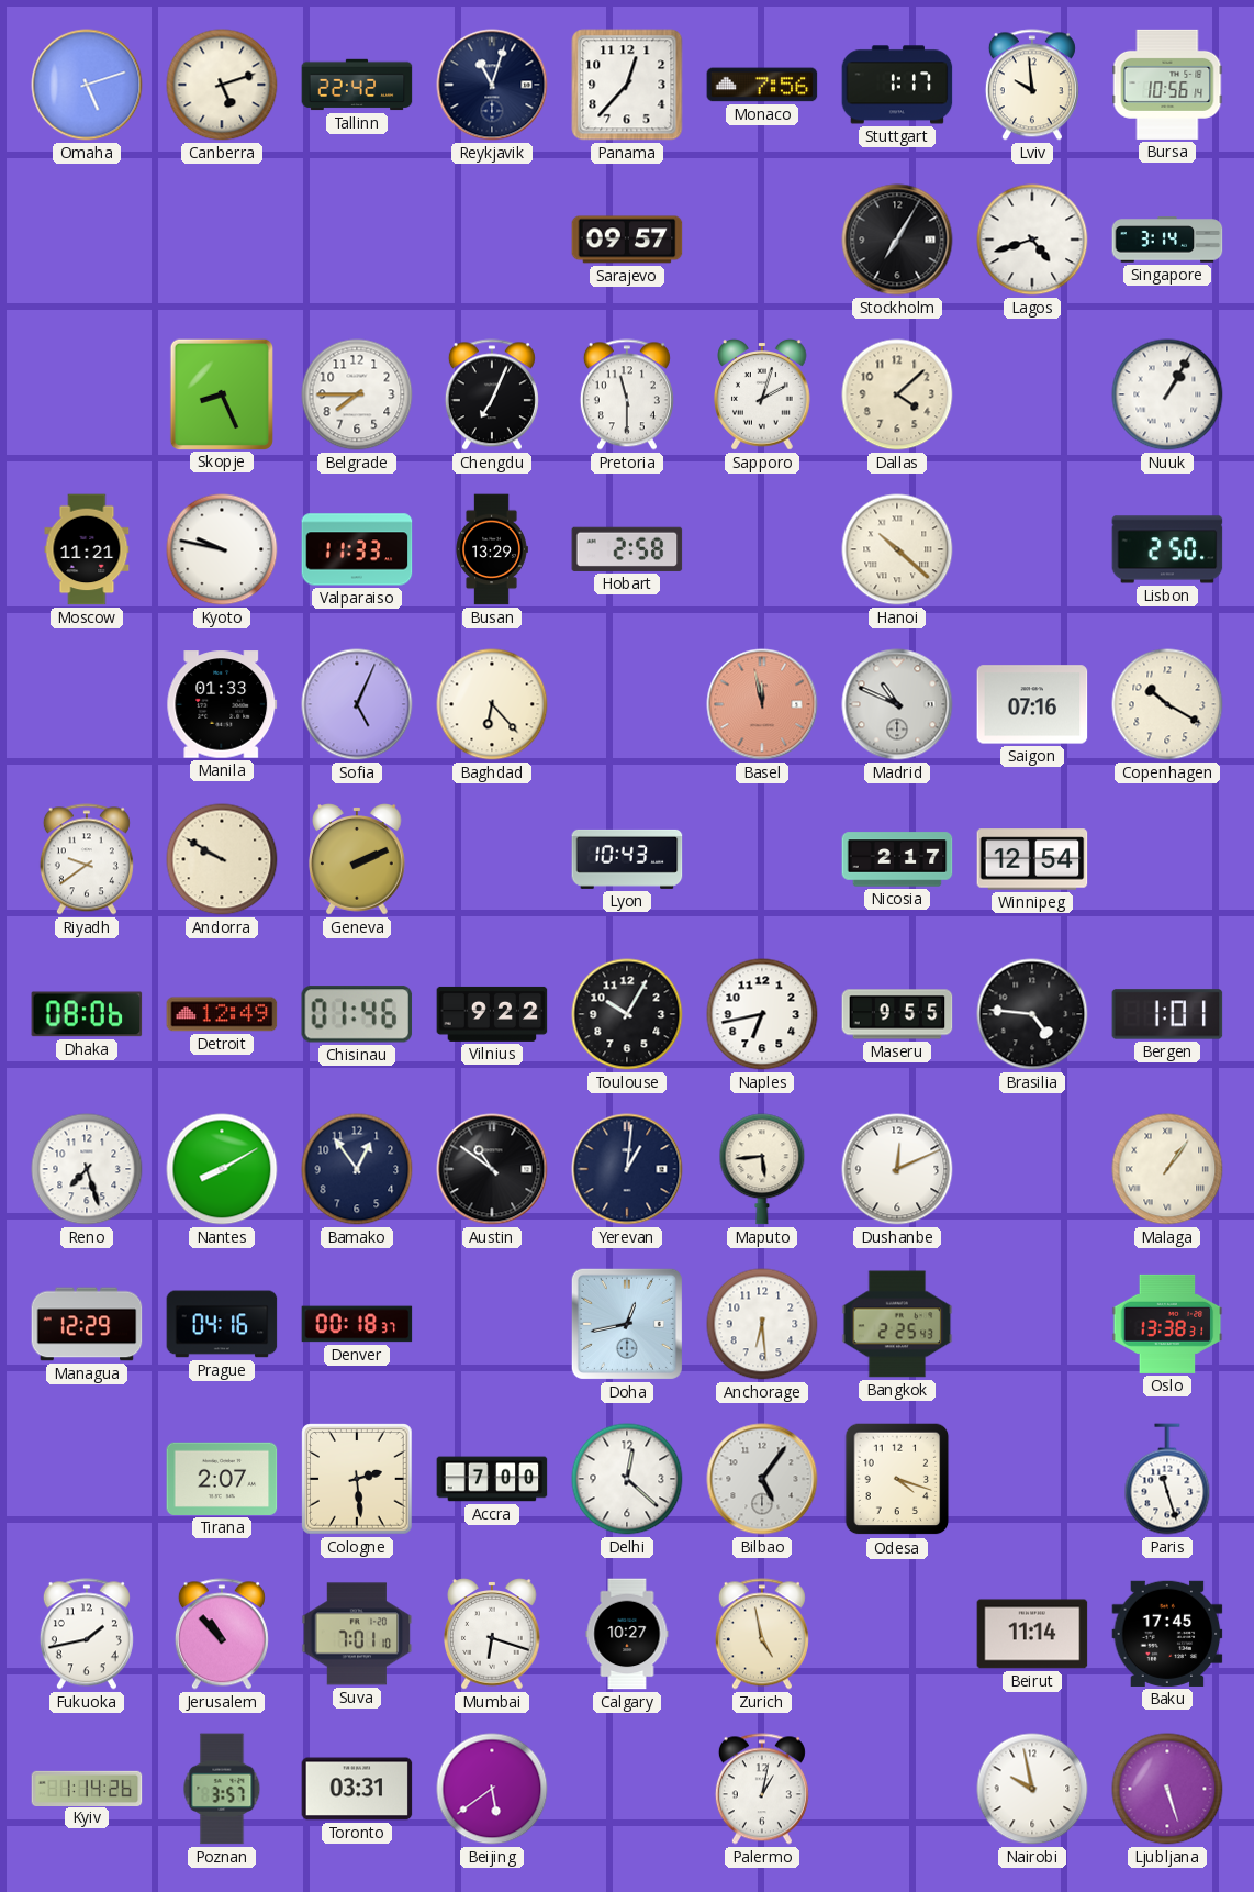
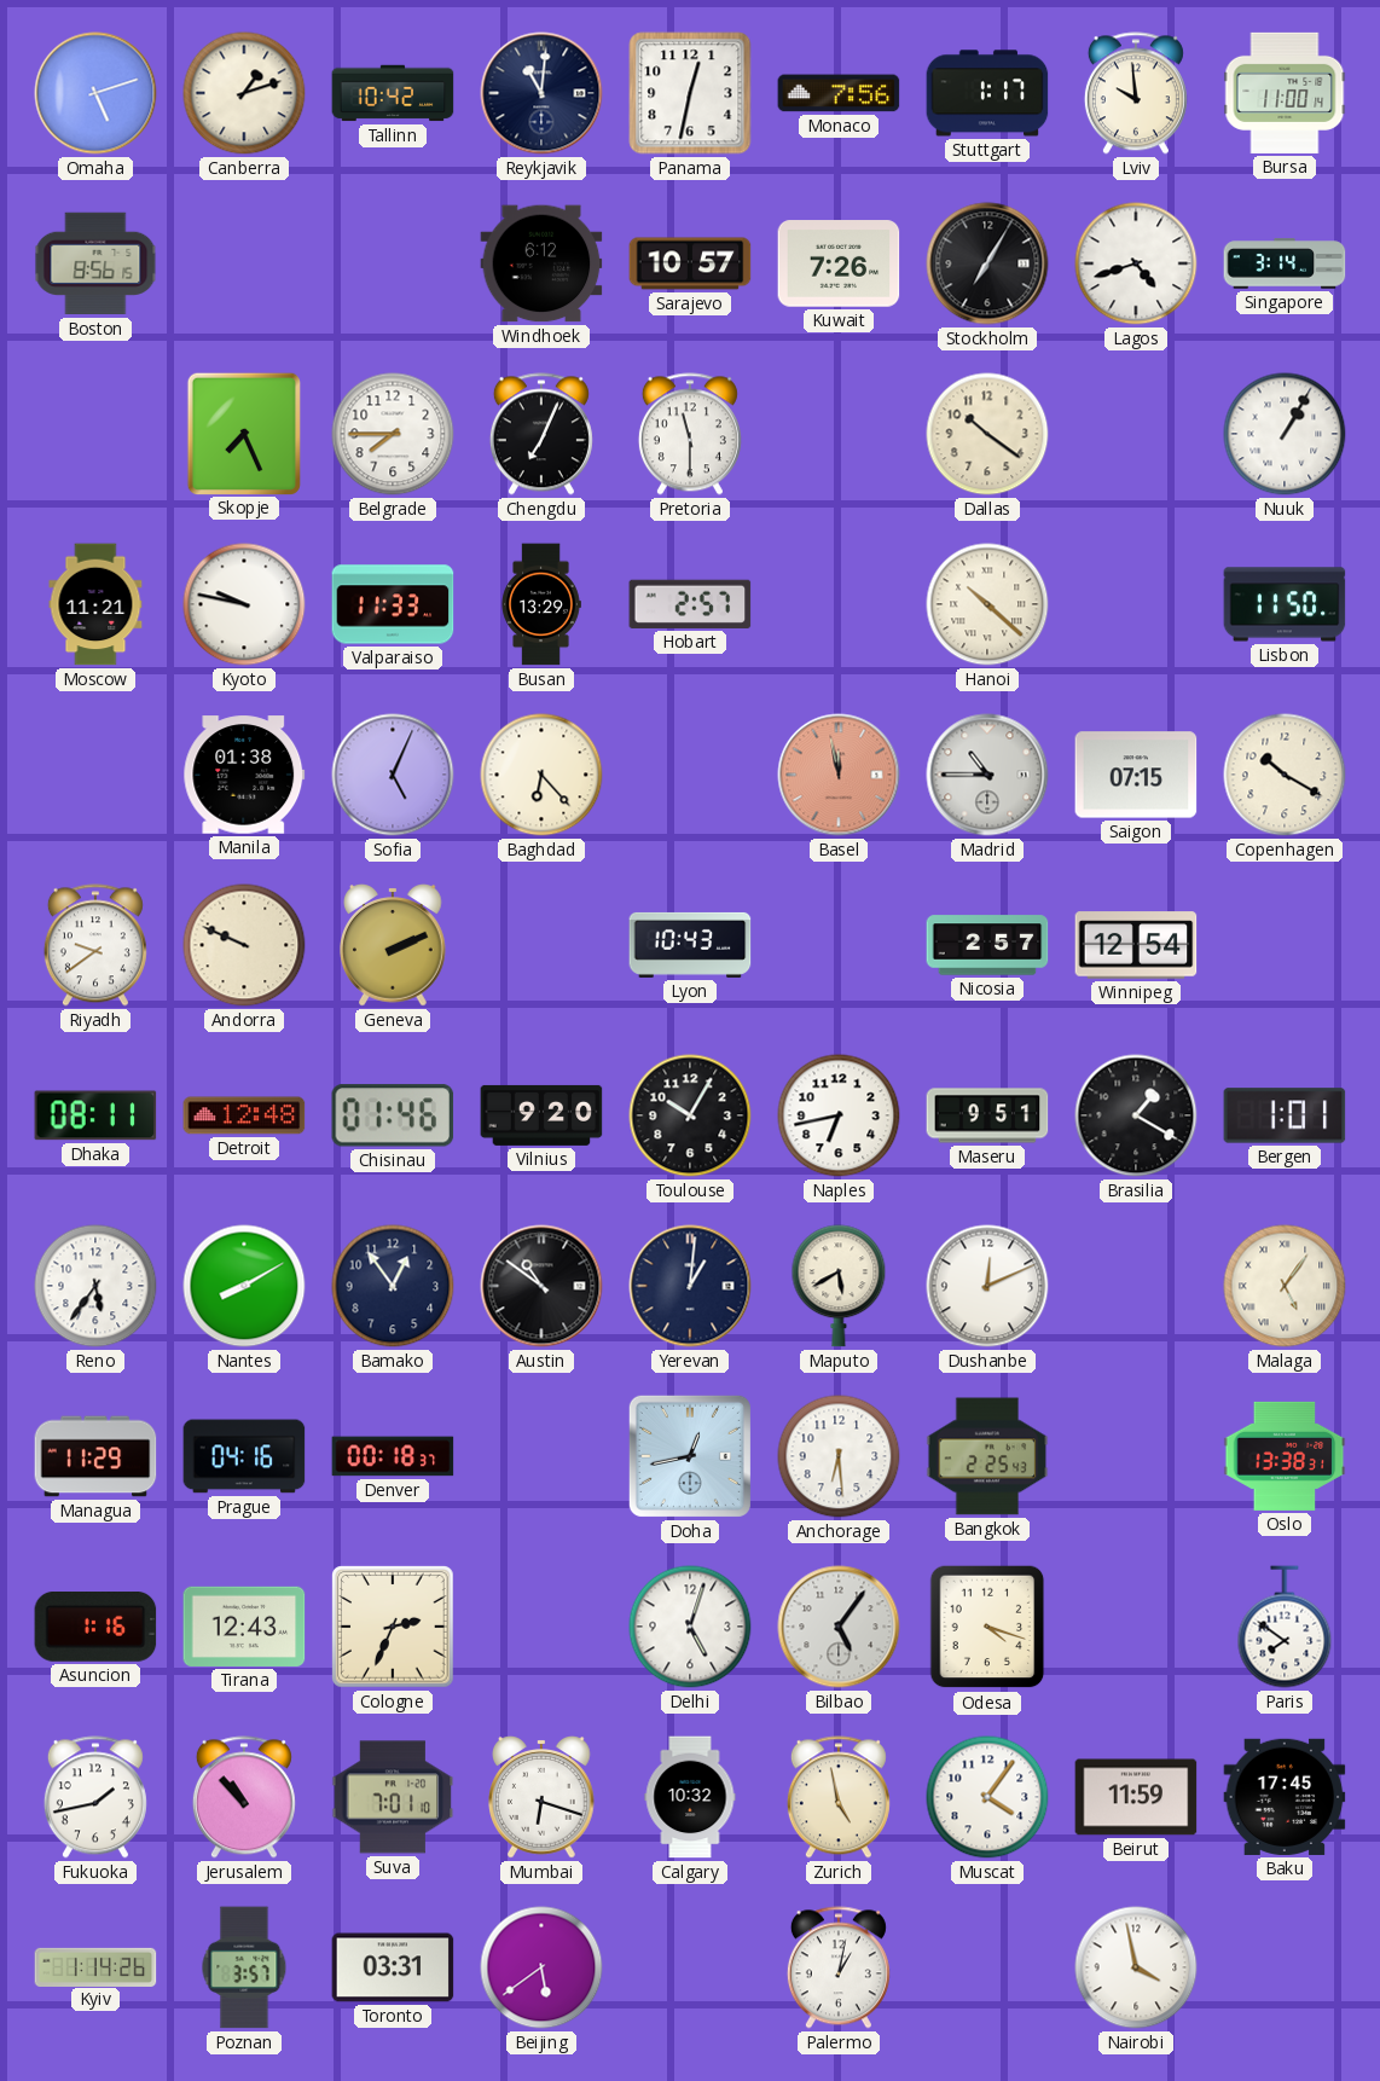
Canberra: 5:12 -> 1:12
Tallinn: 22:42 -> 10:42
Reykjavik: 11:03 -> 11:01
Panama: 12:37 -> 12:32
Bursa: 10:56 -> 11:00
Boston: none -> 8:56
Windhoek: none -> 6:12
Sarajevo: 09:57 -> 10:57
Kuwait: none -> 7:26
Skopje: 8:26 -> 7:26
Sapporo: 2:03 -> none
Dallas: 4:08 -> 10:21
Hobart: 2:58 -> 2:57
Lisbon: 2:50 -> 11:50
Manila: 01:33 -> 01:38
Madrid: 10:49 -> 10:45
Saigon: 07:16 -> 07:15
Andorra: 9:50 -> 9:49
Nicosia: 2:17 -> 2:57
Dhaka: 08:06 -> 08:11
Detroit: 12:49 -> 12:48
Vilnius: 9:22 -> 9:20
Maseru: 9:55 -> 9:51
Brasilia: 4:46 -> 1:20
Reno: 7:27 -> 5:36
Maputo: 5:44 -> 5:40
Malaga: 1:06 -> 5:06
Managua: 12:29 -> 11:29
Asuncion: none -> 1:16
Tirana: 2:07 -> 12:43
Cologne: 2:29 -> 2:34
Accra: 7:00 -> none
Delhi: 12:22 -> 5:03
Paris: 11:27 -> 7:51
Calgary: 10:27 -> 10:32
Muscat: none -> 4:06
Beirut: 11:14 -> 11:59
Nairobi: 9:58 -> 3:58
Ljubljana: 5:27 -> none
